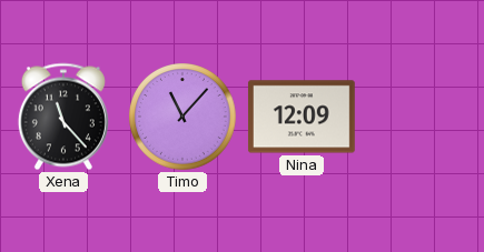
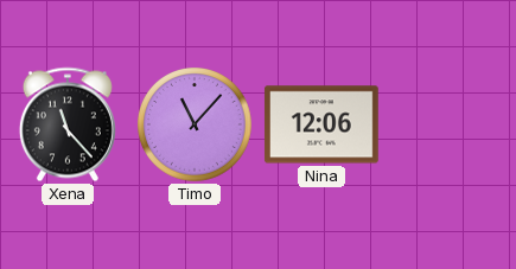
Nina: 12:09 -> 12:06
